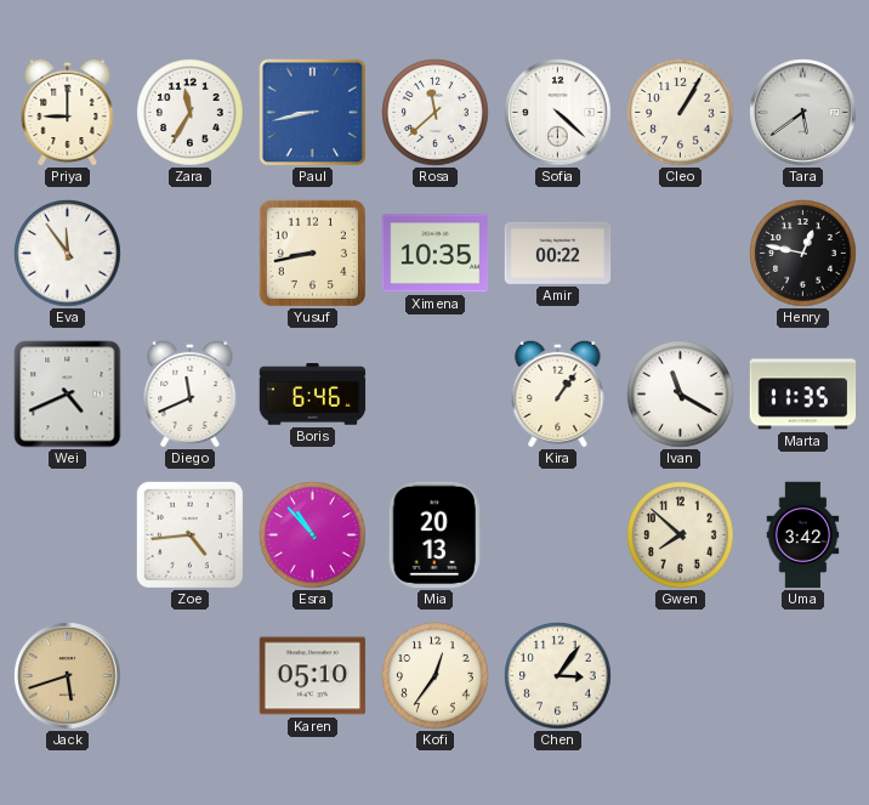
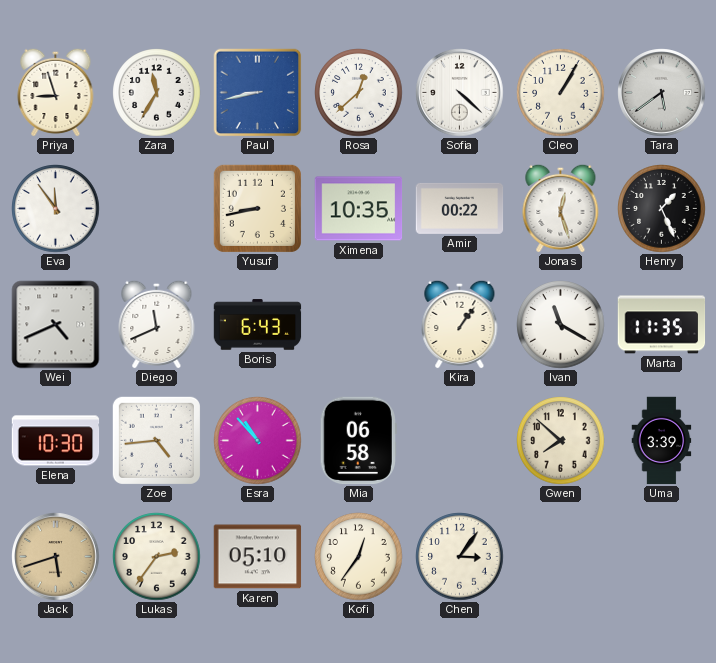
Priya: 9:00 -> 8:57
Rosa: 11:38 -> 12:38
Jonas: none -> 12:27
Henry: 12:47 -> 1:26
Boris: 6:46 -> 6:43
Elena: none -> 10:30
Mia: 20:13 -> 06:58
Uma: 3:42 -> 3:39
Lukas: none -> 2:36
